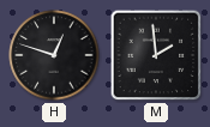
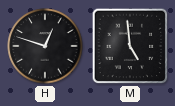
M: 1:59 -> 4:59
